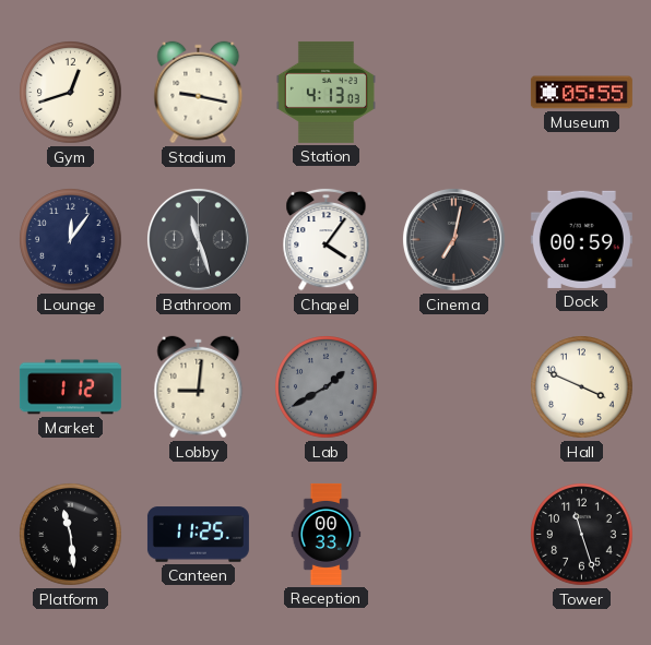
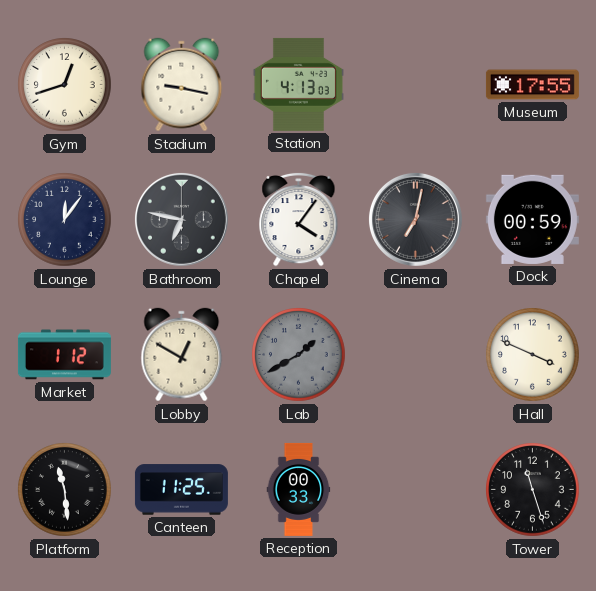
Museum: 05:55 -> 17:55
Bathroom: 11:27 -> 6:47
Lobby: 9:01 -> 12:50
